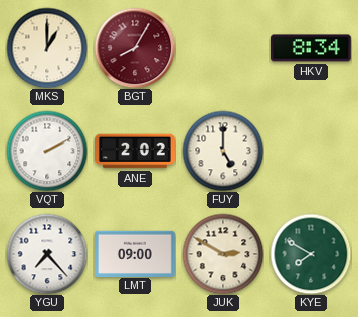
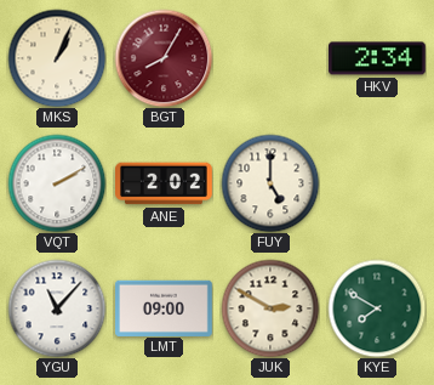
MKS: 1:00 -> 1:04
HKV: 8:34 -> 2:34
YGU: 7:23 -> 11:07
